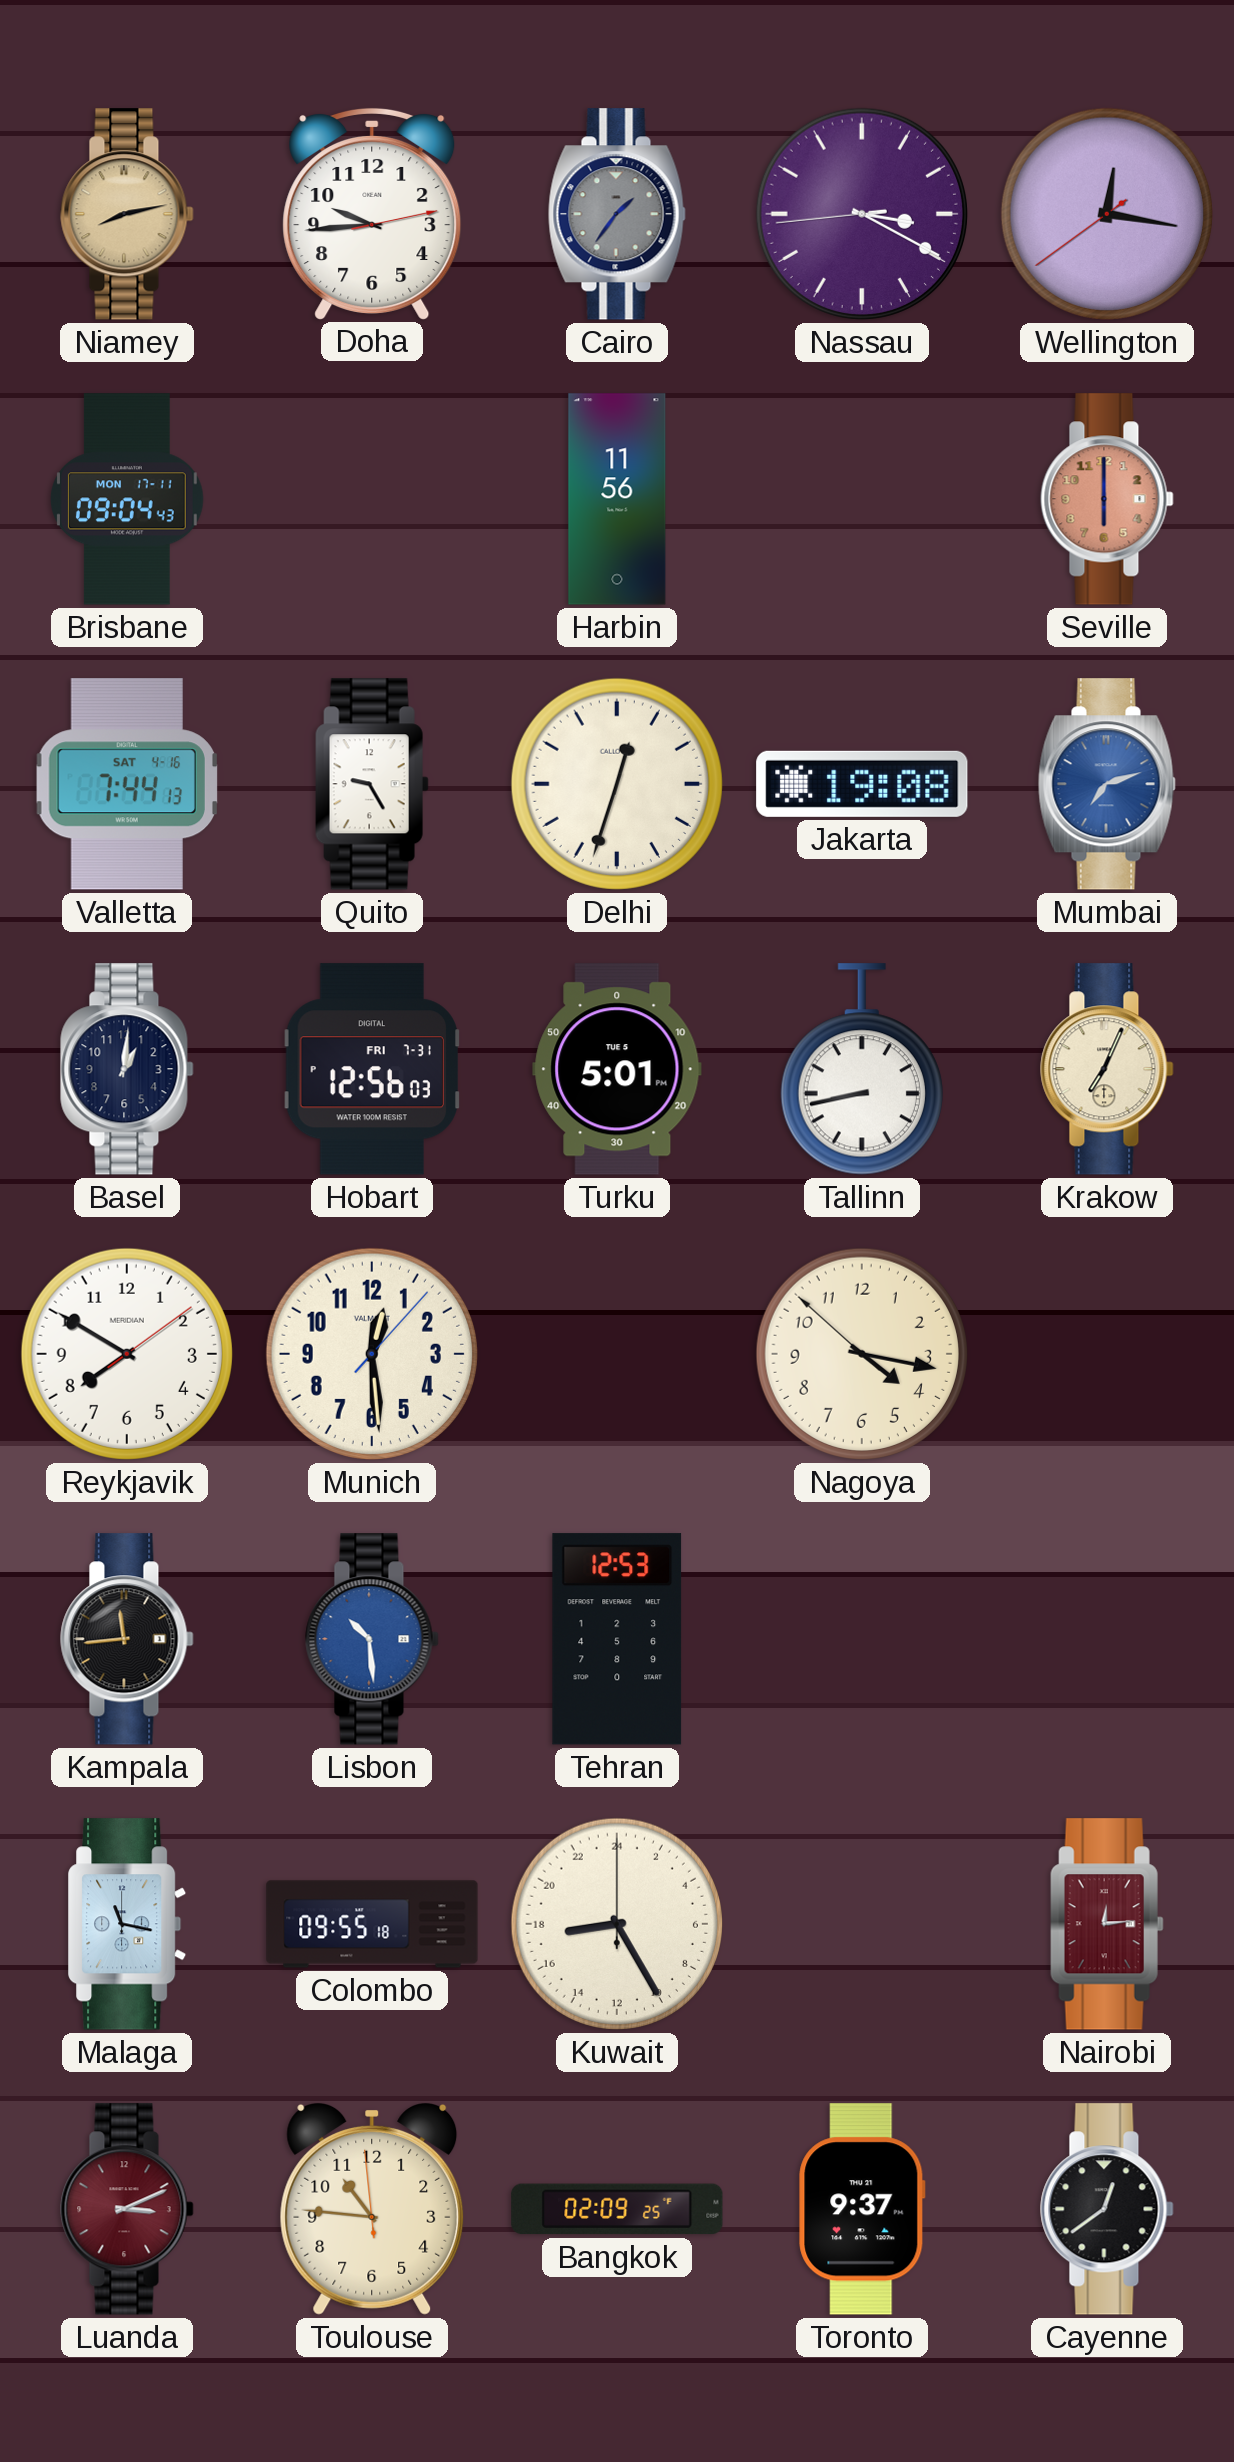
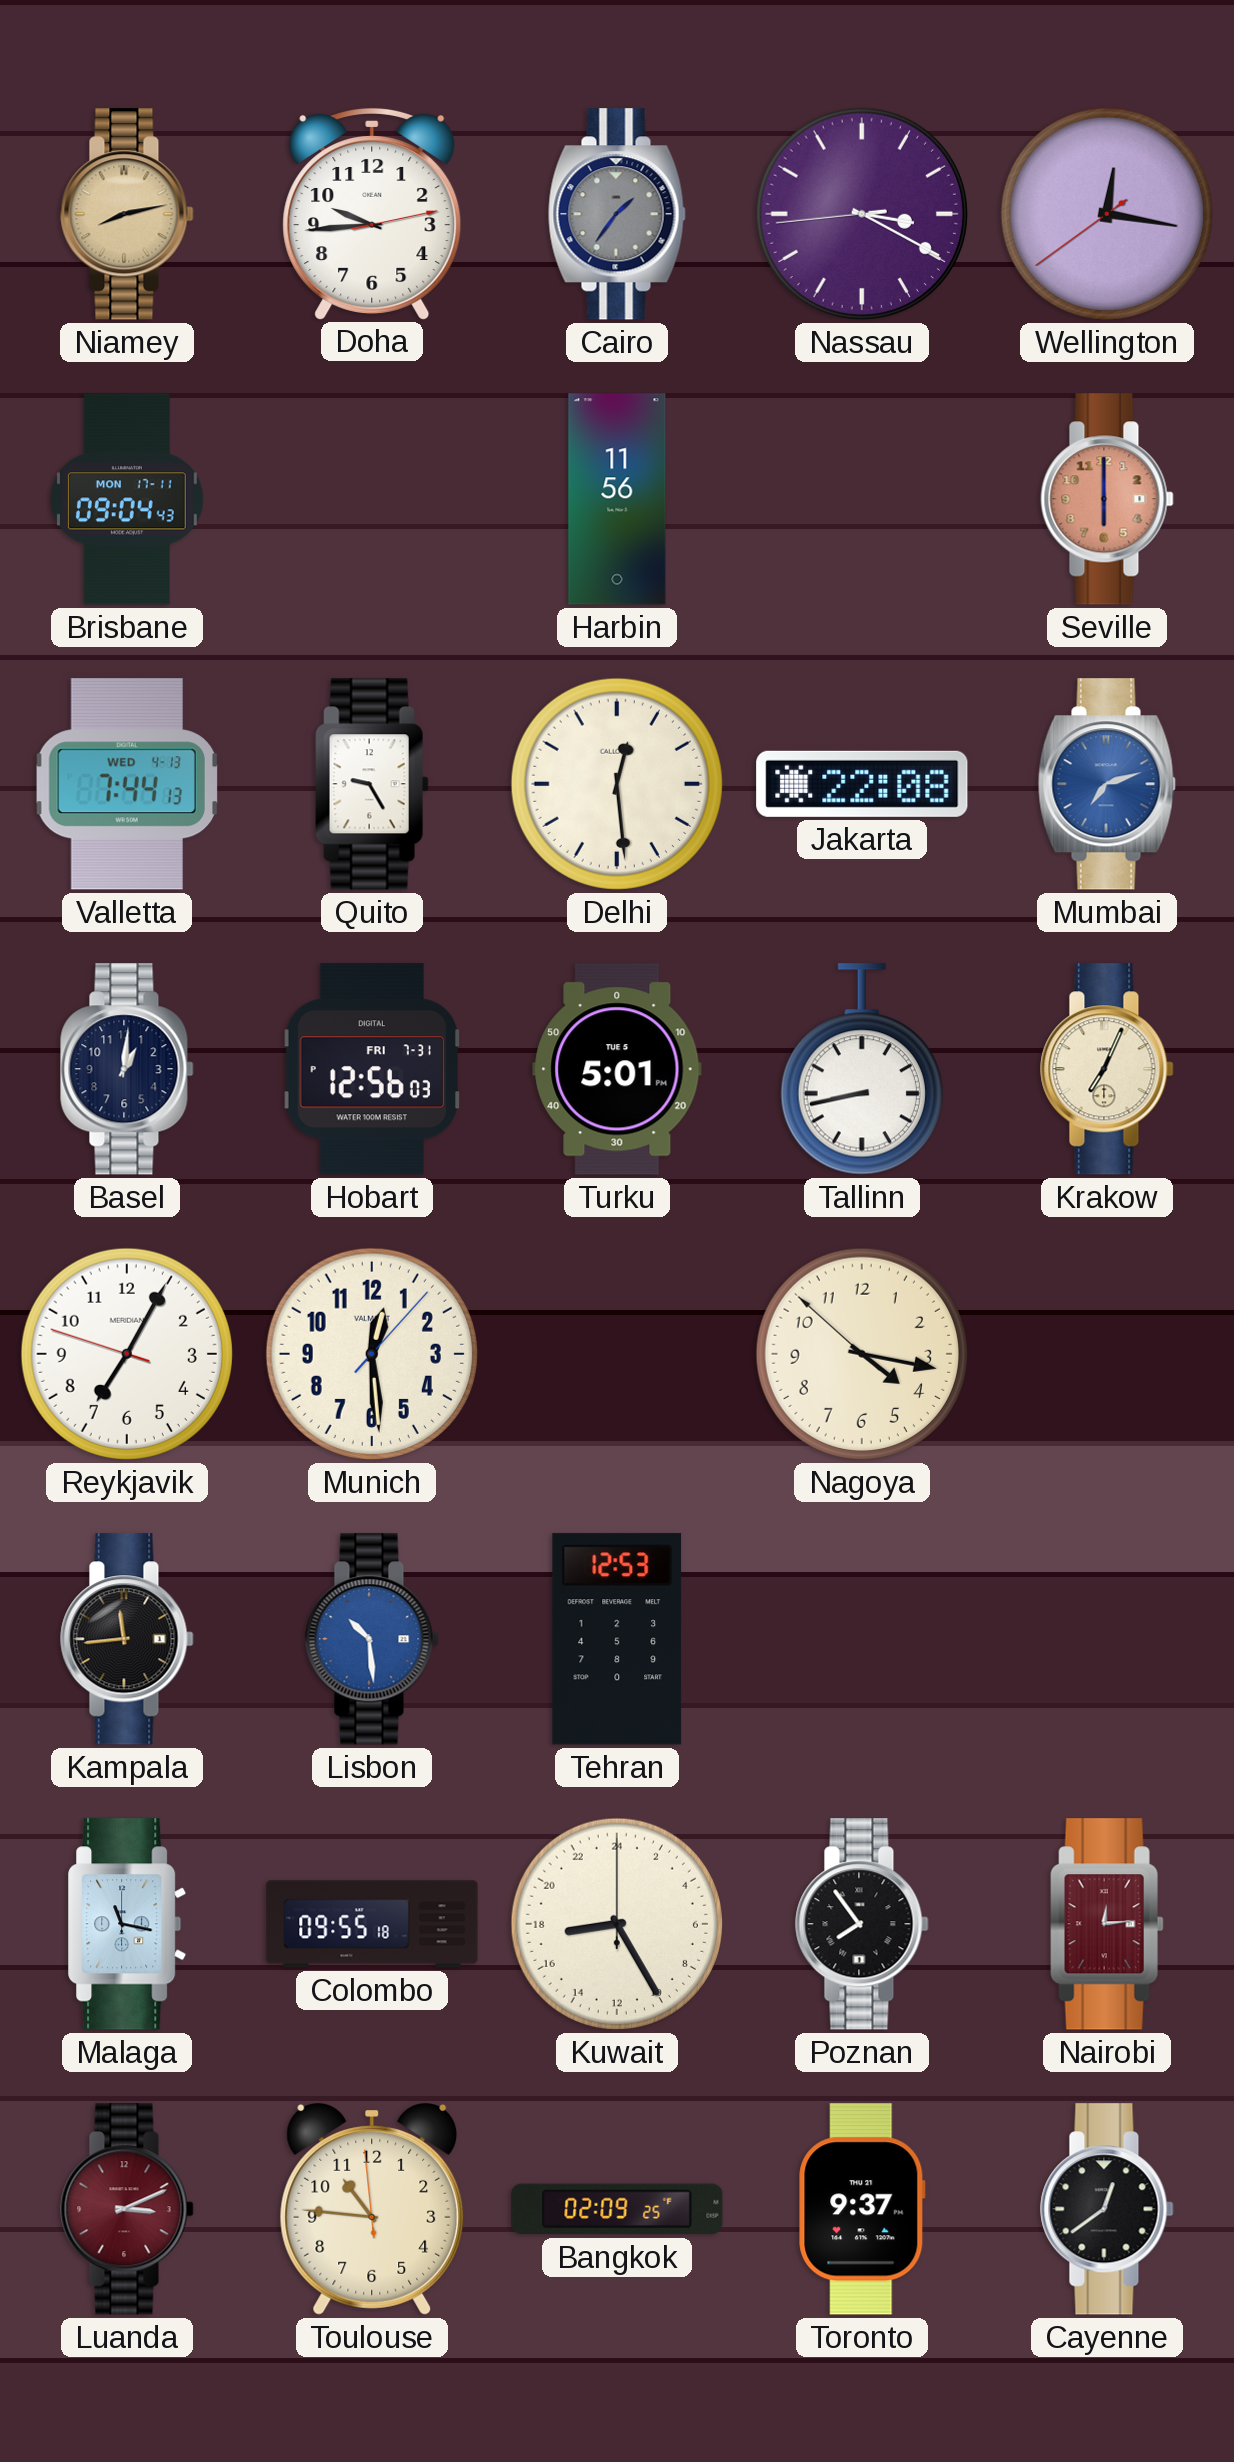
Valletta date: SAT 4-16 -> WED 4-13
Delhi: 12:33 -> 12:29
Jakarta: 19:08 -> 22:08
Reykjavik: 7:50 -> 7:04
Poznan: none -> 7:54
